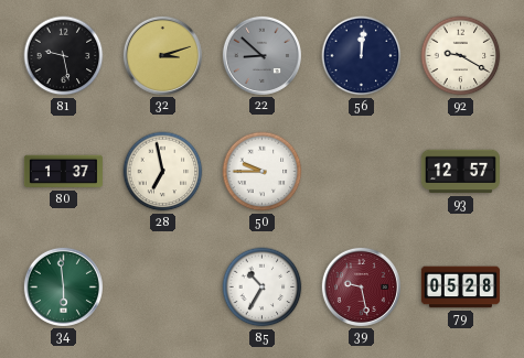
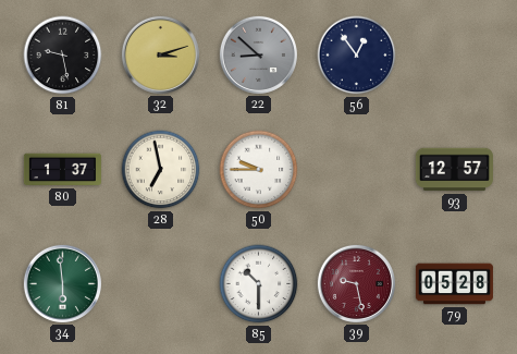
56: 12:01 -> 12:54
92: 9:20 -> none
85: 10:35 -> 10:30
